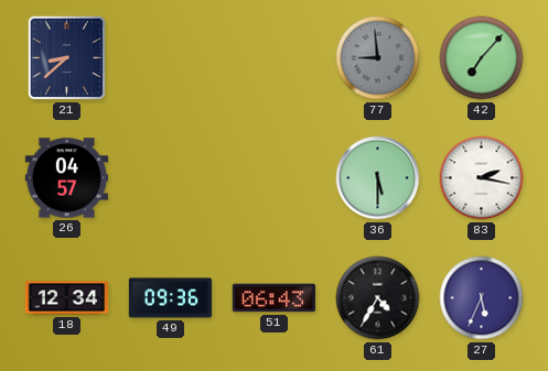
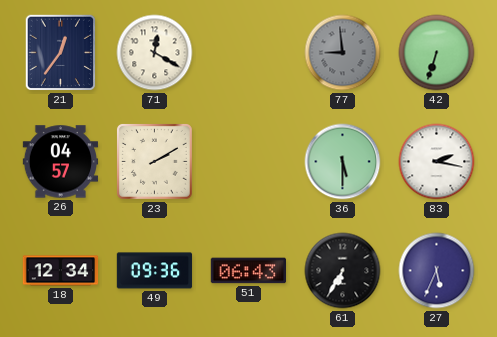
21: 8:38 -> 12:36
71: none -> 12:20
42: 7:07 -> 6:33
23: none -> 2:10
61: 4:35 -> 6:35
